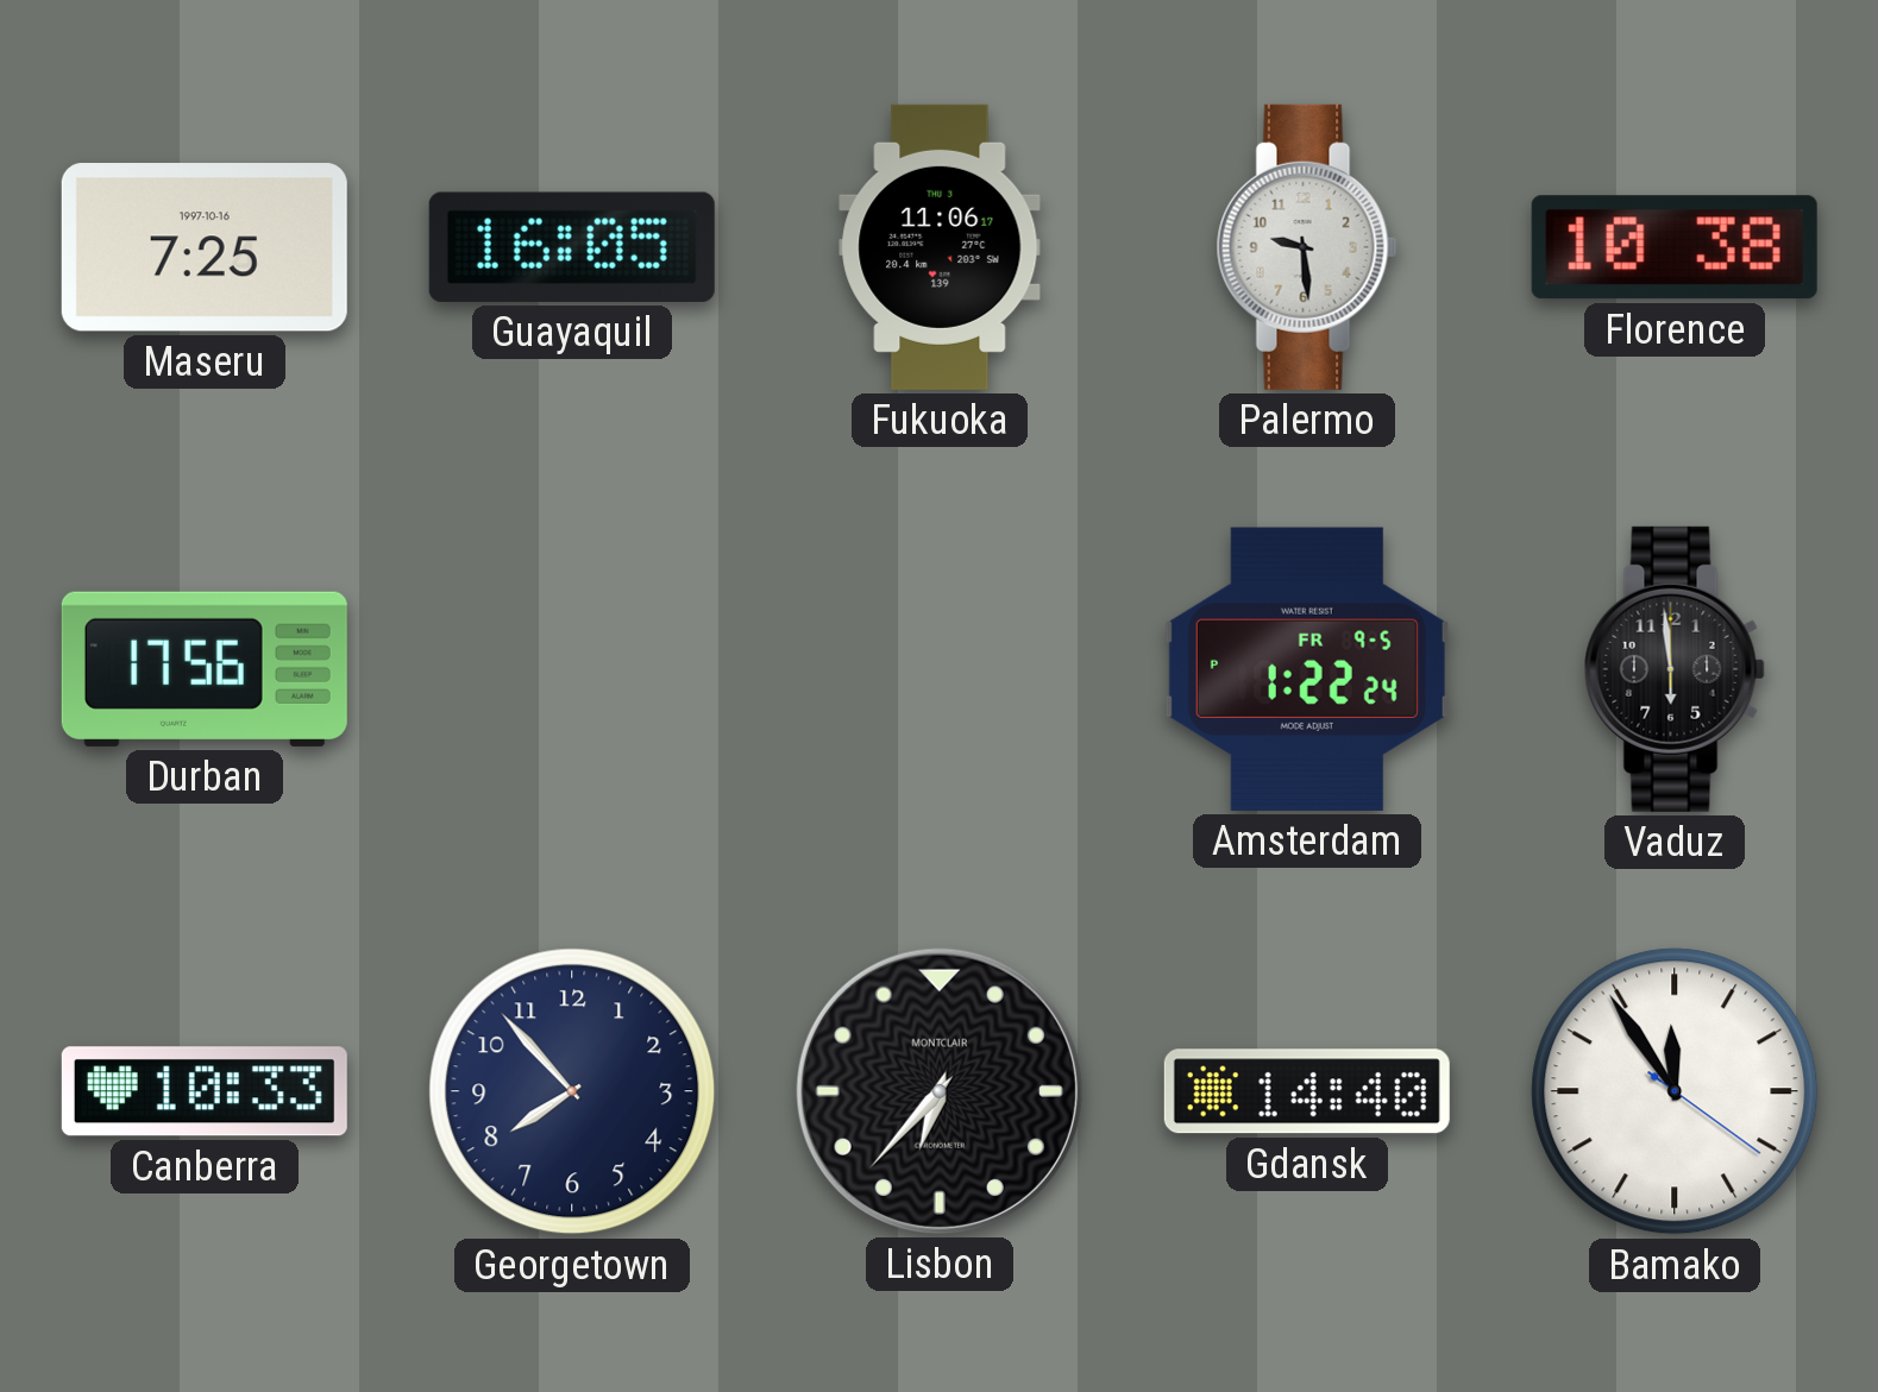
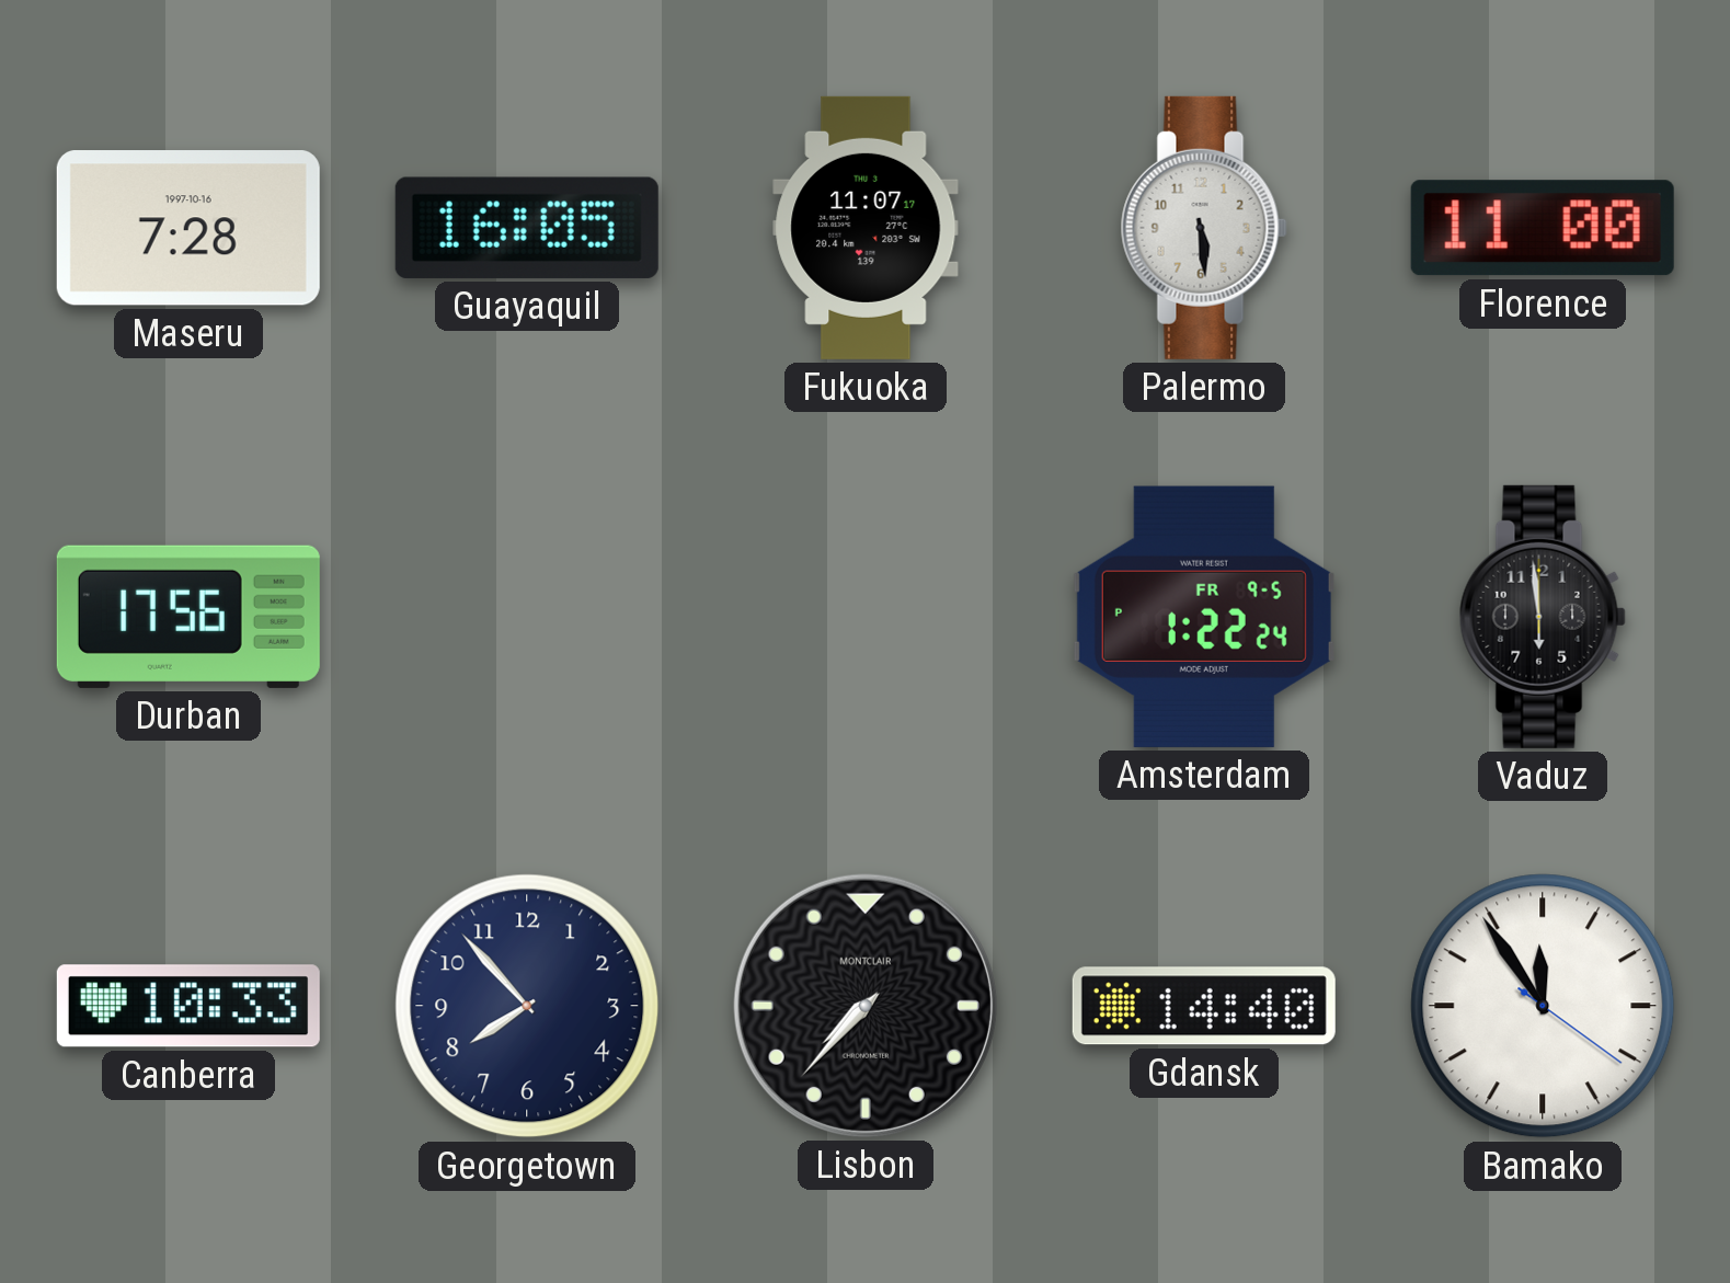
Maseru: 7:25 -> 7:28
Fukuoka: 11:06 -> 11:07
Palermo: 9:29 -> 5:29
Florence: 10:38 -> 11:00
Lisbon: 6:37 -> 7:37
